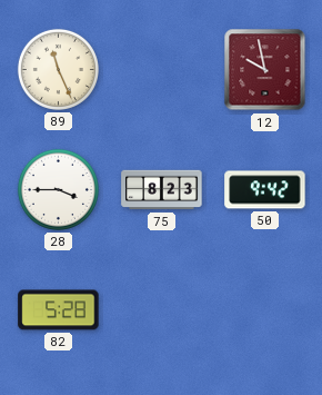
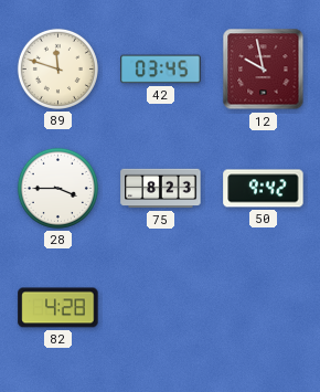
89: 11:26 -> 11:48
42: none -> 03:45
82: 5:28 -> 4:28
